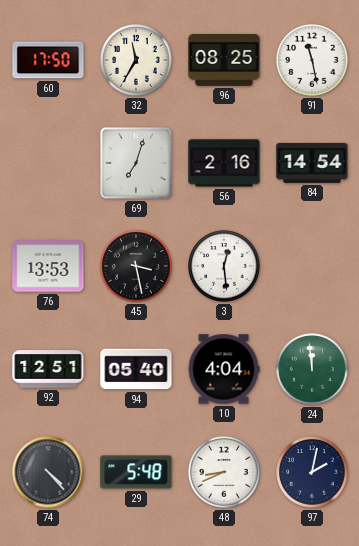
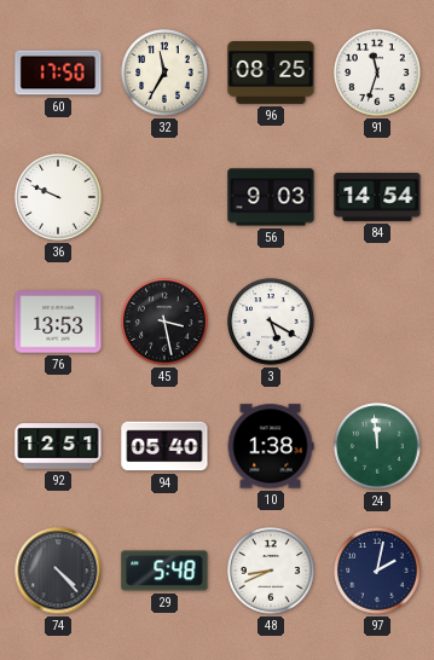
91: 11:28 -> 11:33
36: none -> 9:49
69: 7:03 -> none
56: 2:16 -> 9:03
3: 12:29 -> 5:20
10: 4:04 -> 1:38
